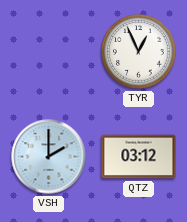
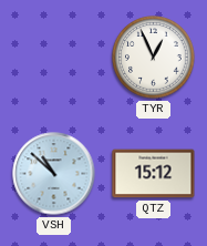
VSH: 2:00 -> 10:52
QTZ: 03:12 -> 15:12
